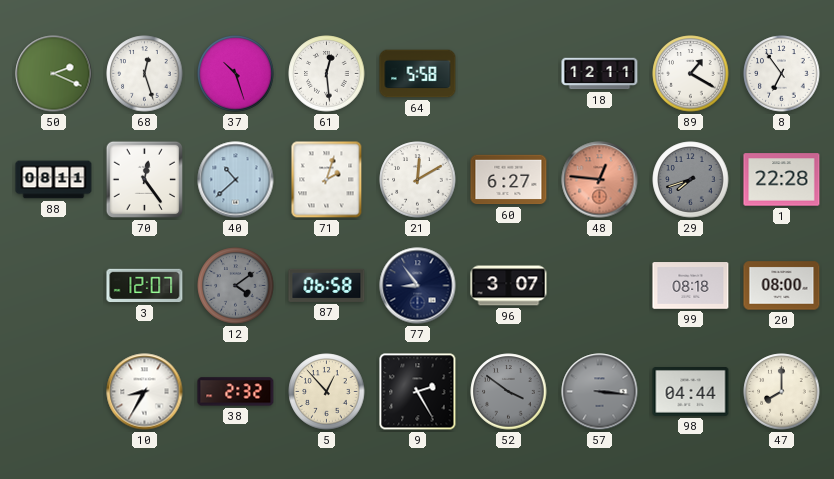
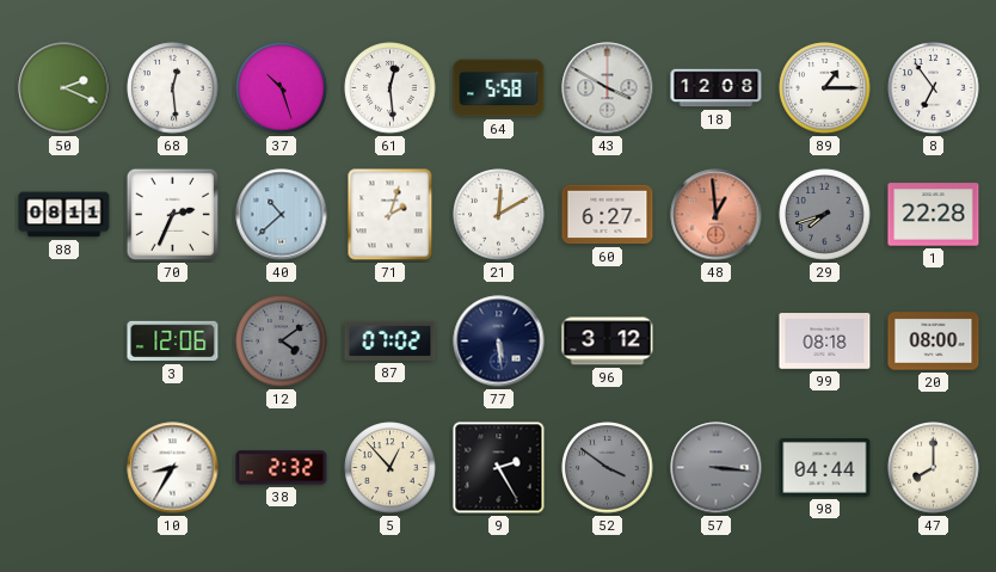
68: 12:27 -> 12:29
43: none -> 3:50
18: 12:11 -> 12:08
89: 1:20 -> 1:15
70: 12:24 -> 2:34
48: 12:46 -> 12:59
3: 12:07 -> 12:06
87: 06:58 -> 07:02
77: 8:54 -> 5:29
96: 3:07 -> 3:12
